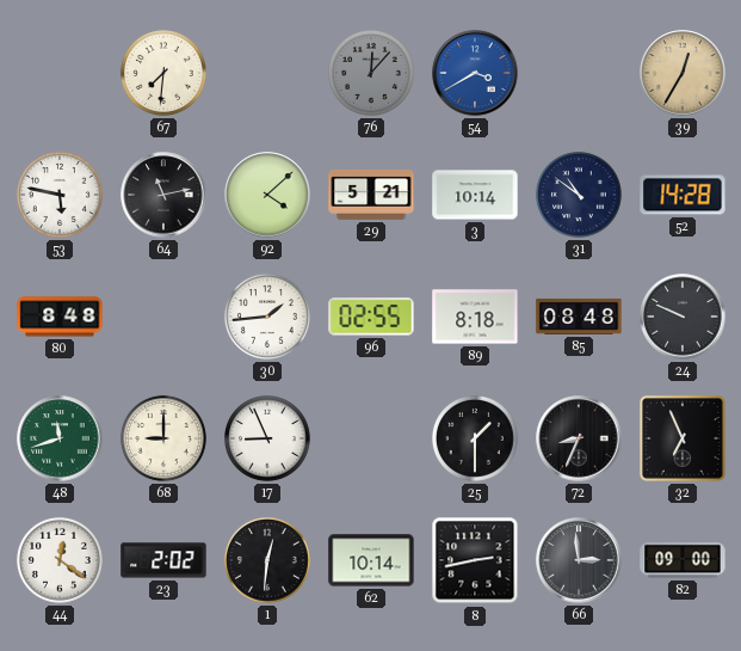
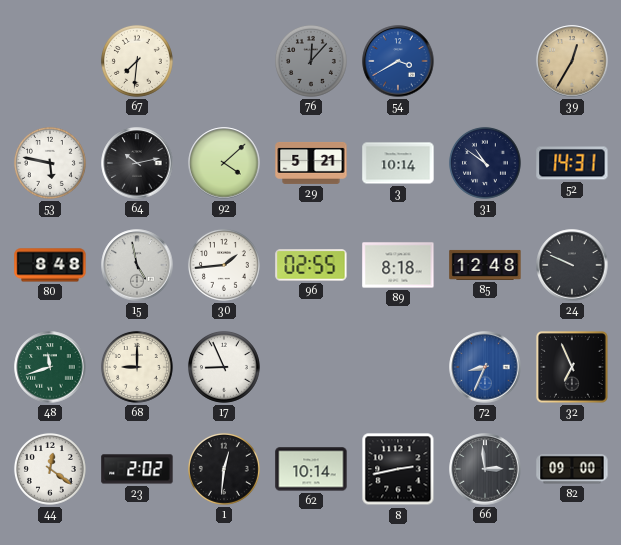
64: 11:13 -> 10:13
52: 14:28 -> 14:31
15: none -> 4:58
85: 08:48 -> 12:48
25: 1:30 -> none
72 dial: black -> blue
